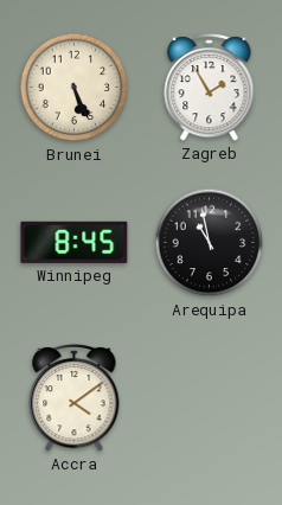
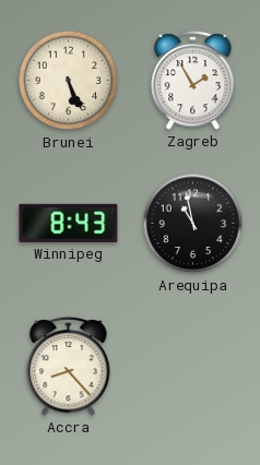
Winnipeg: 8:45 -> 8:43
Accra: 4:09 -> 8:23
